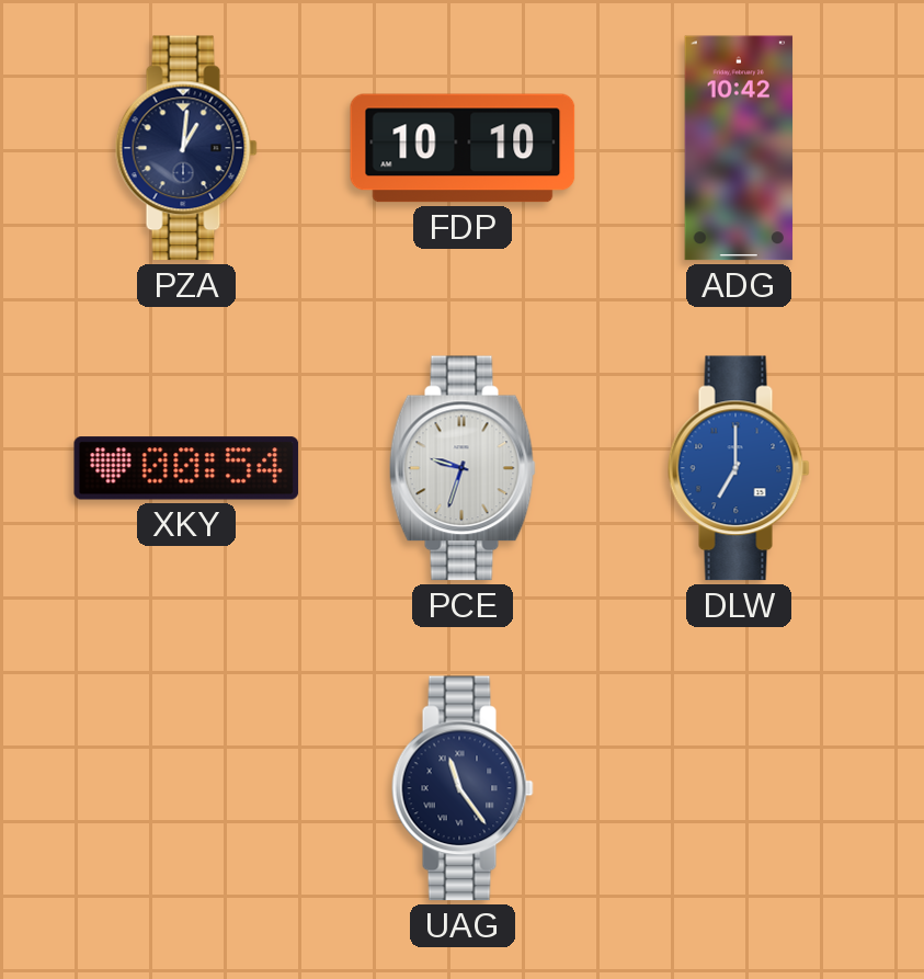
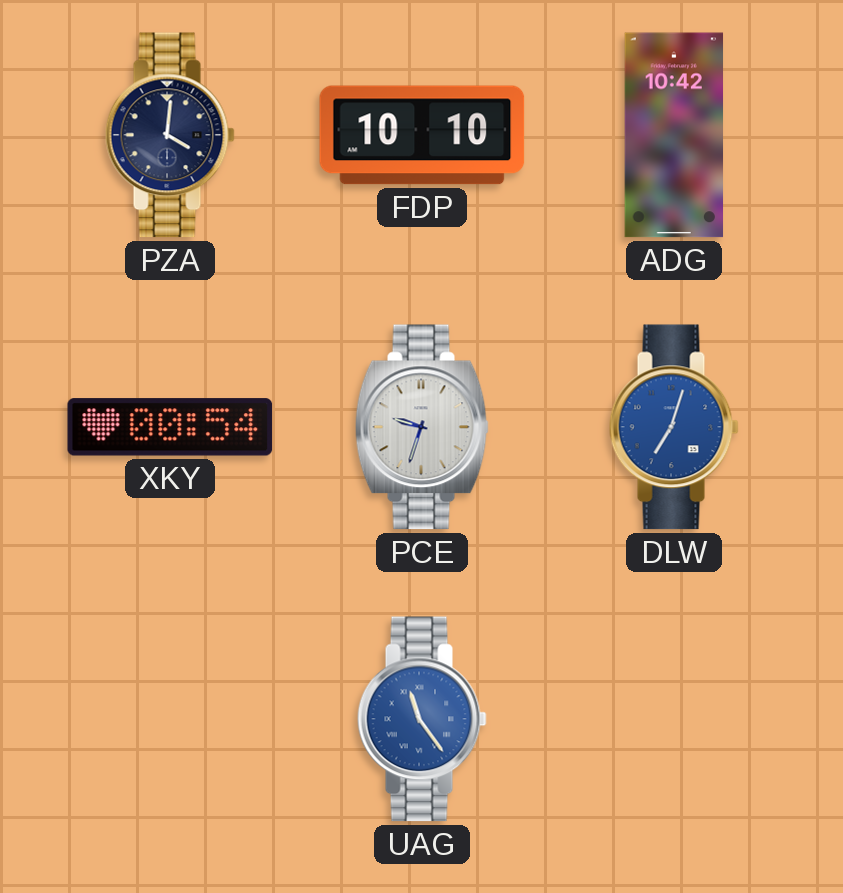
PZA: 1:01 -> 4:01
DLW: 7:00 -> 7:03
UAG dial: navy -> blue
